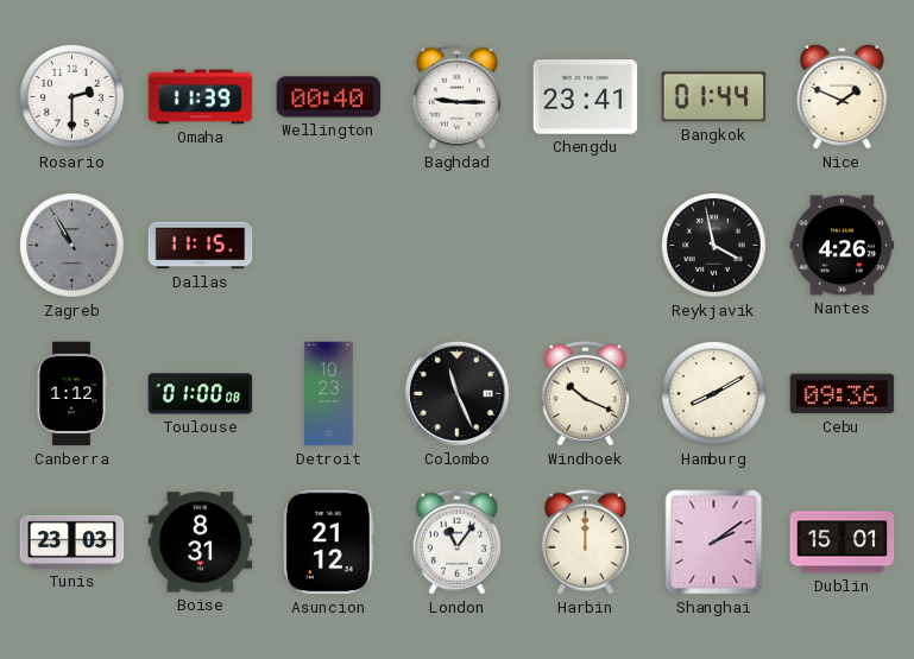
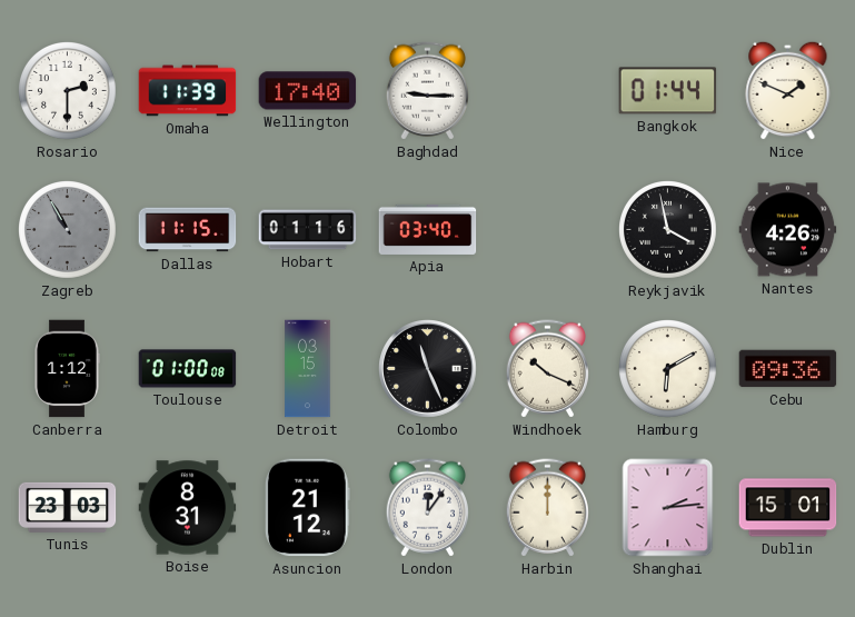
Wellington: 00:40 -> 17:40
Chengdu: 23:41 -> none
Hobart: none -> 01:16
Apia: none -> 03:40
Detroit: 10:23 -> 03:15
Hamburg: 8:10 -> 6:10
London: 11:06 -> 12:06
Shanghai: 2:09 -> 2:14
